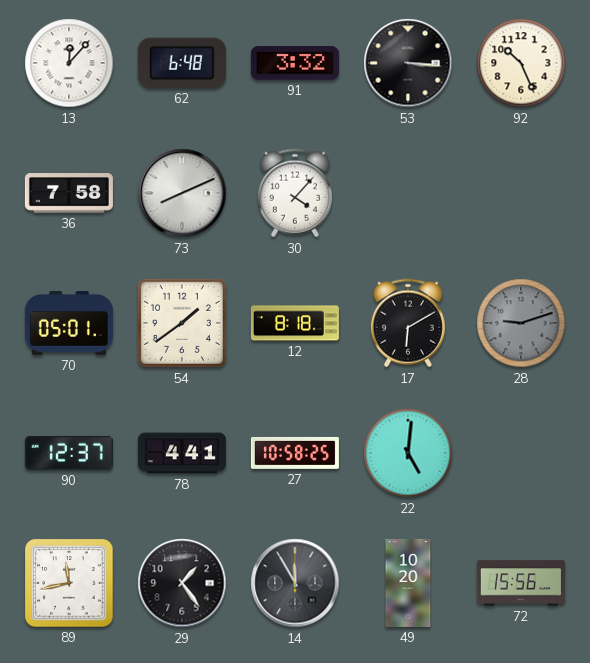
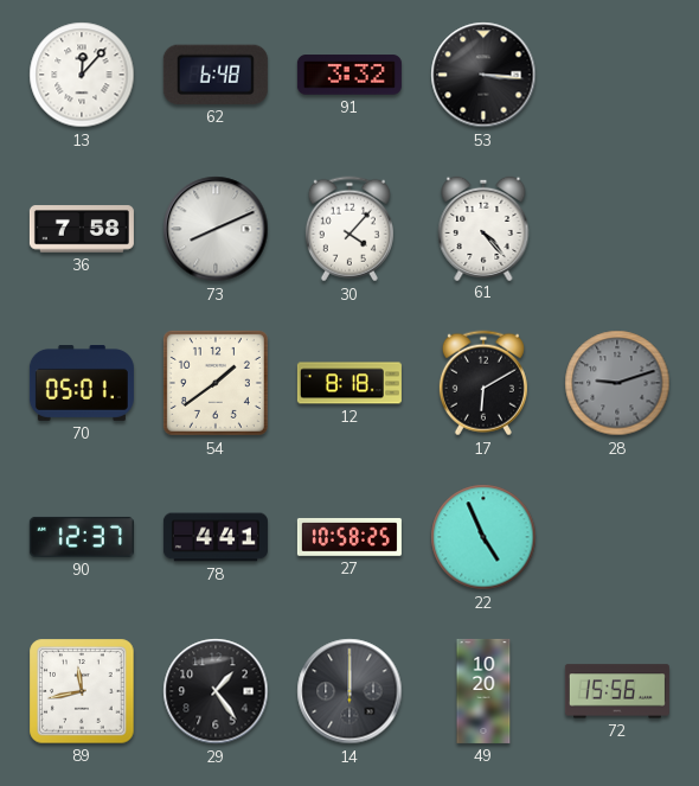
92: 10:26 -> none
61: none -> 4:23
22: 5:01 -> 4:56
14: 11:55 -> 12:00
